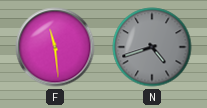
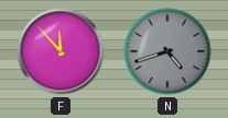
F: 11:29 -> 11:53
